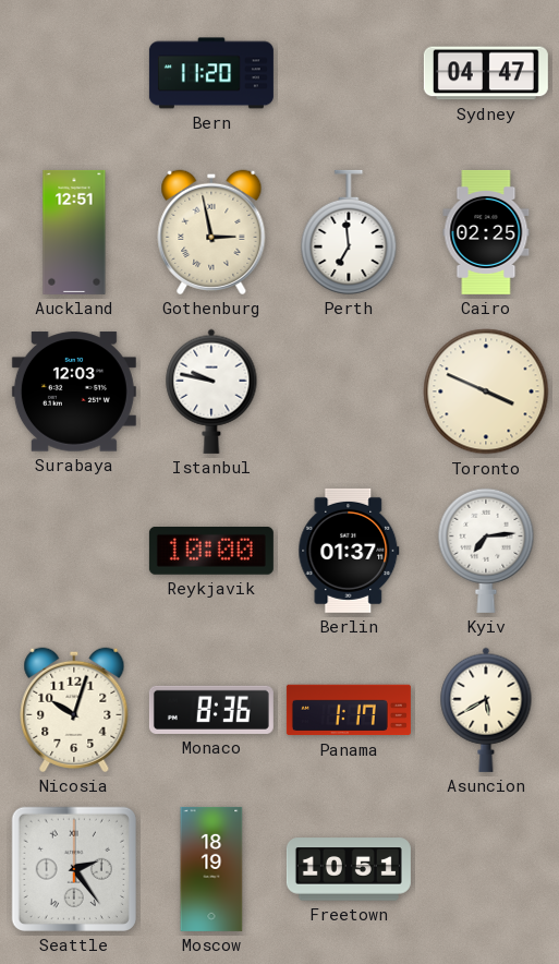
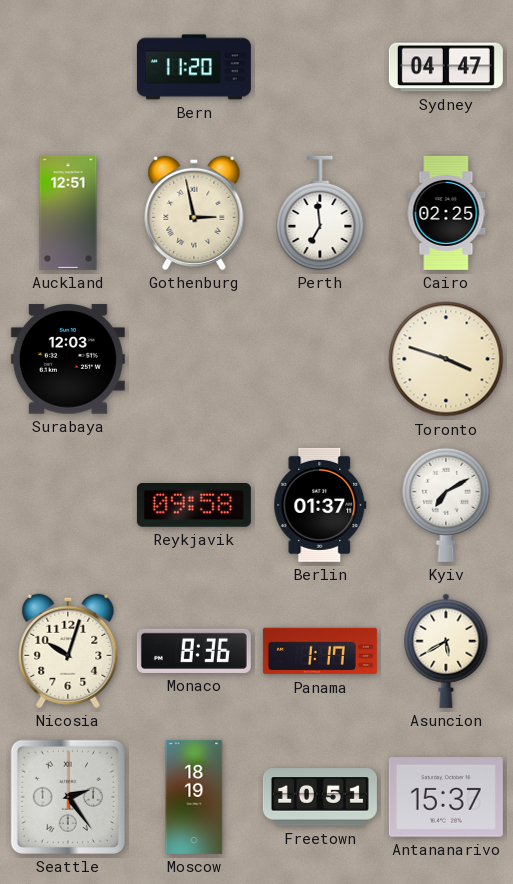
Istanbul: 9:47 -> none
Toronto: 3:49 -> 3:48
Reykjavik: 10:00 -> 09:58
Kyiv: 7:14 -> 7:10
Antananarivo: none -> 15:37
